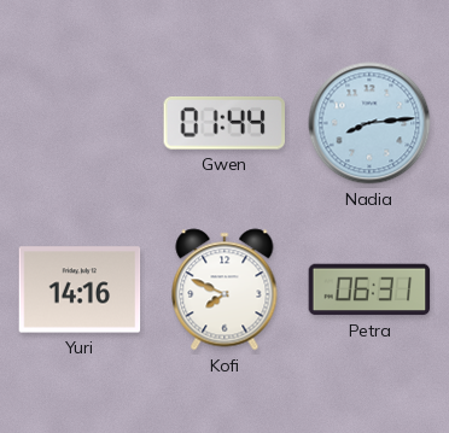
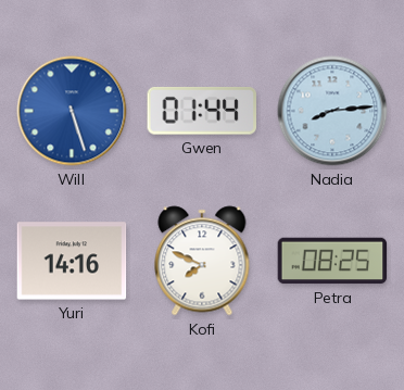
Will: none -> 5:27
Petra: 06:31 -> 08:25
